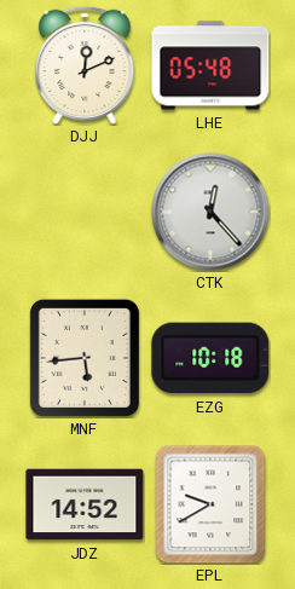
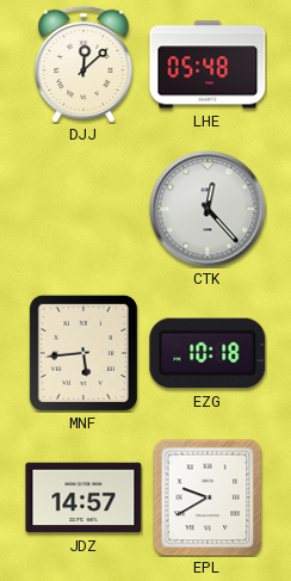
DJJ: 12:11 -> 12:08
JDZ: 14:52 -> 14:57
